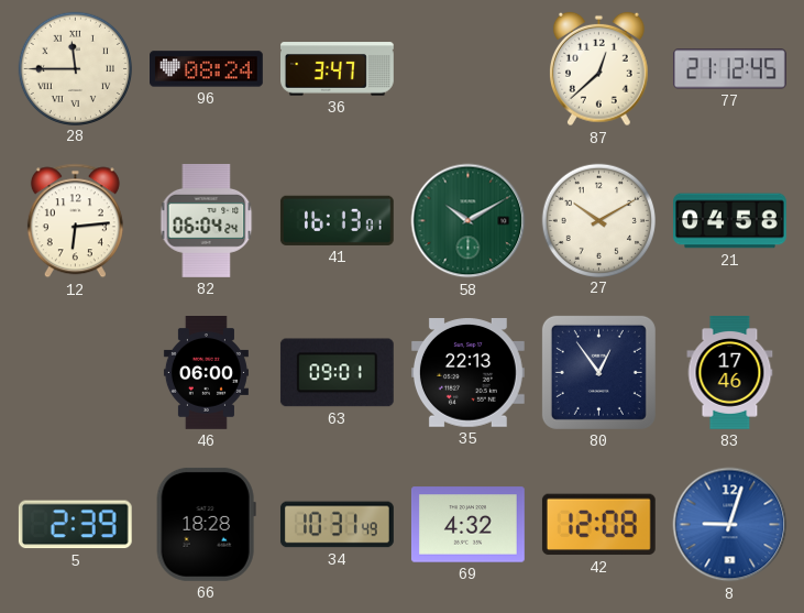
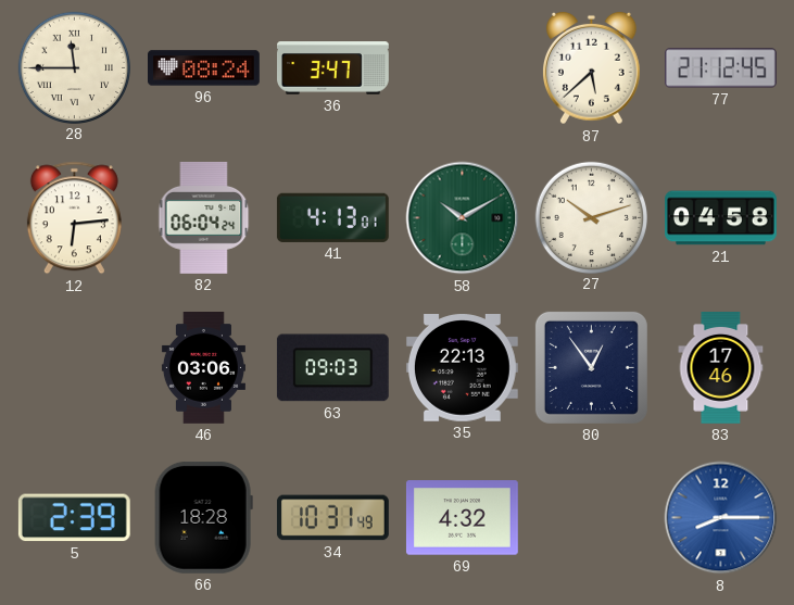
87: 12:38 -> 5:38
41: 16:13 -> 4:13
27: 10:10 -> 10:12
46: 06:00 -> 03:06
63: 09:01 -> 09:03
42: 12:08 -> none
8: 9:03 -> 8:15
